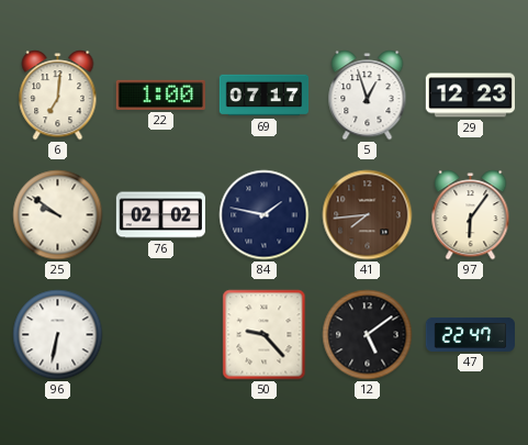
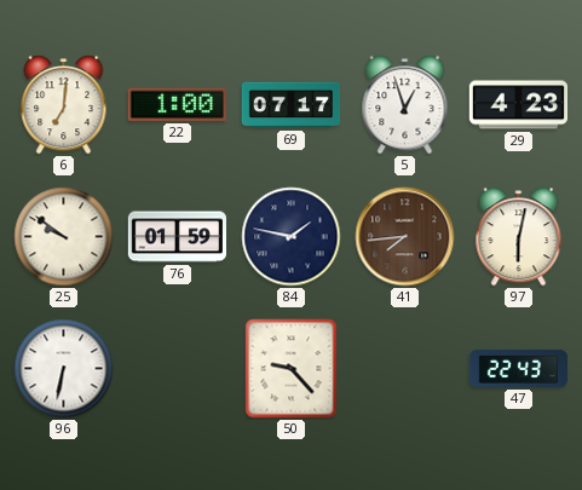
29: 12:23 -> 4:23
76: 02:02 -> 01:59
97: 6:06 -> 6:02
12: 5:09 -> none
47: 22:47 -> 22:43
